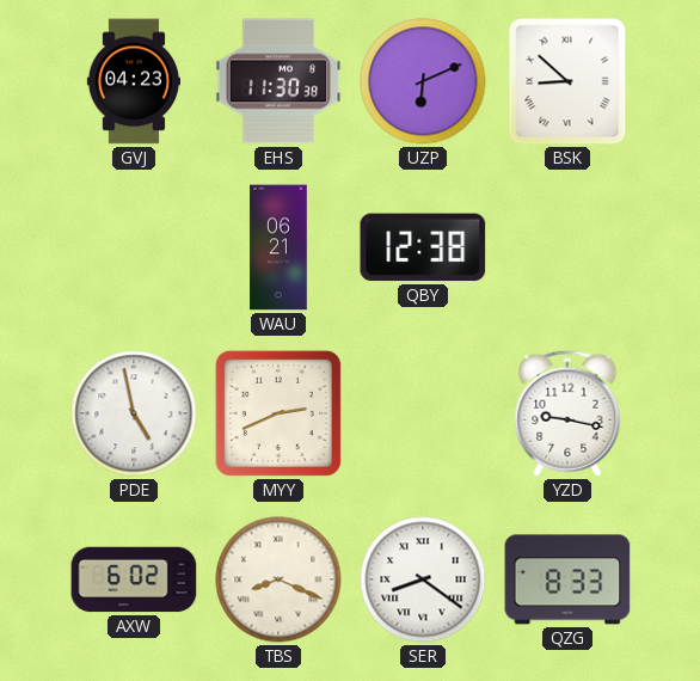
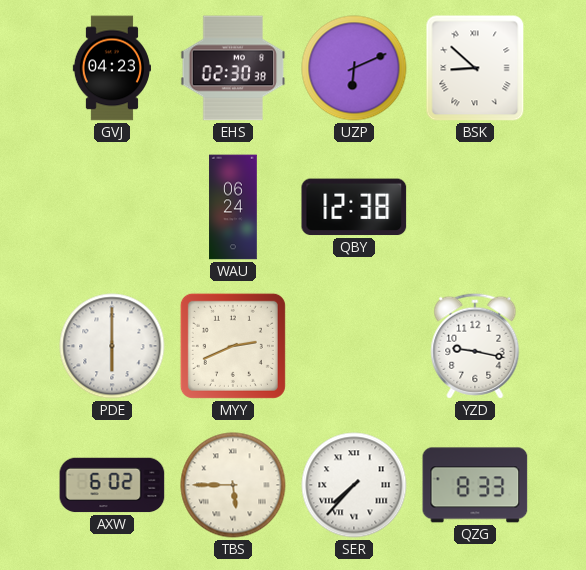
EHS: 11:30 -> 02:30
WAU: 06:21 -> 06:24
PDE: 4:58 -> 6:00
TBS: 8:19 -> 5:45
SER: 8:21 -> 7:37
